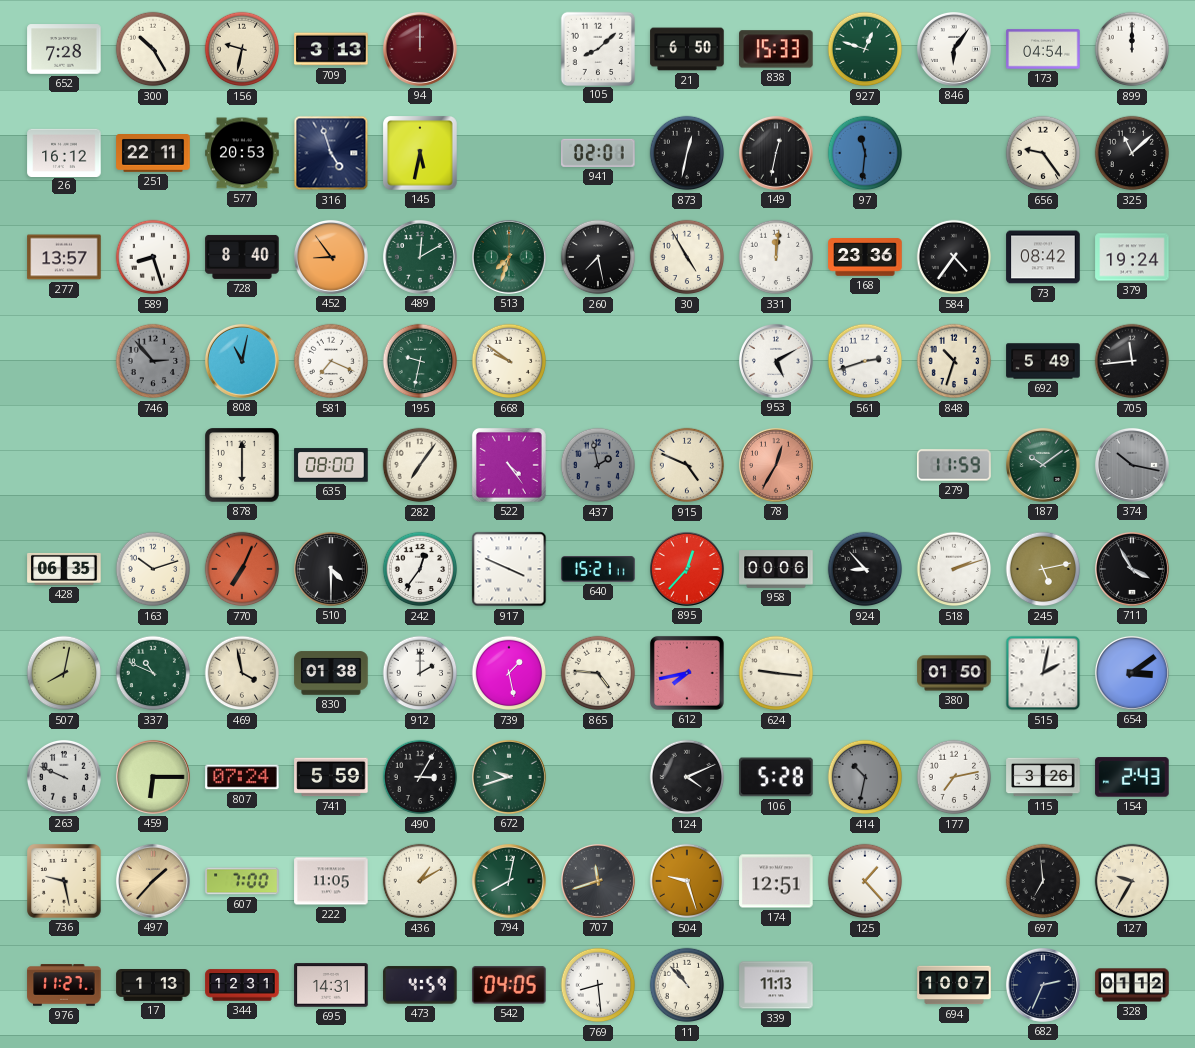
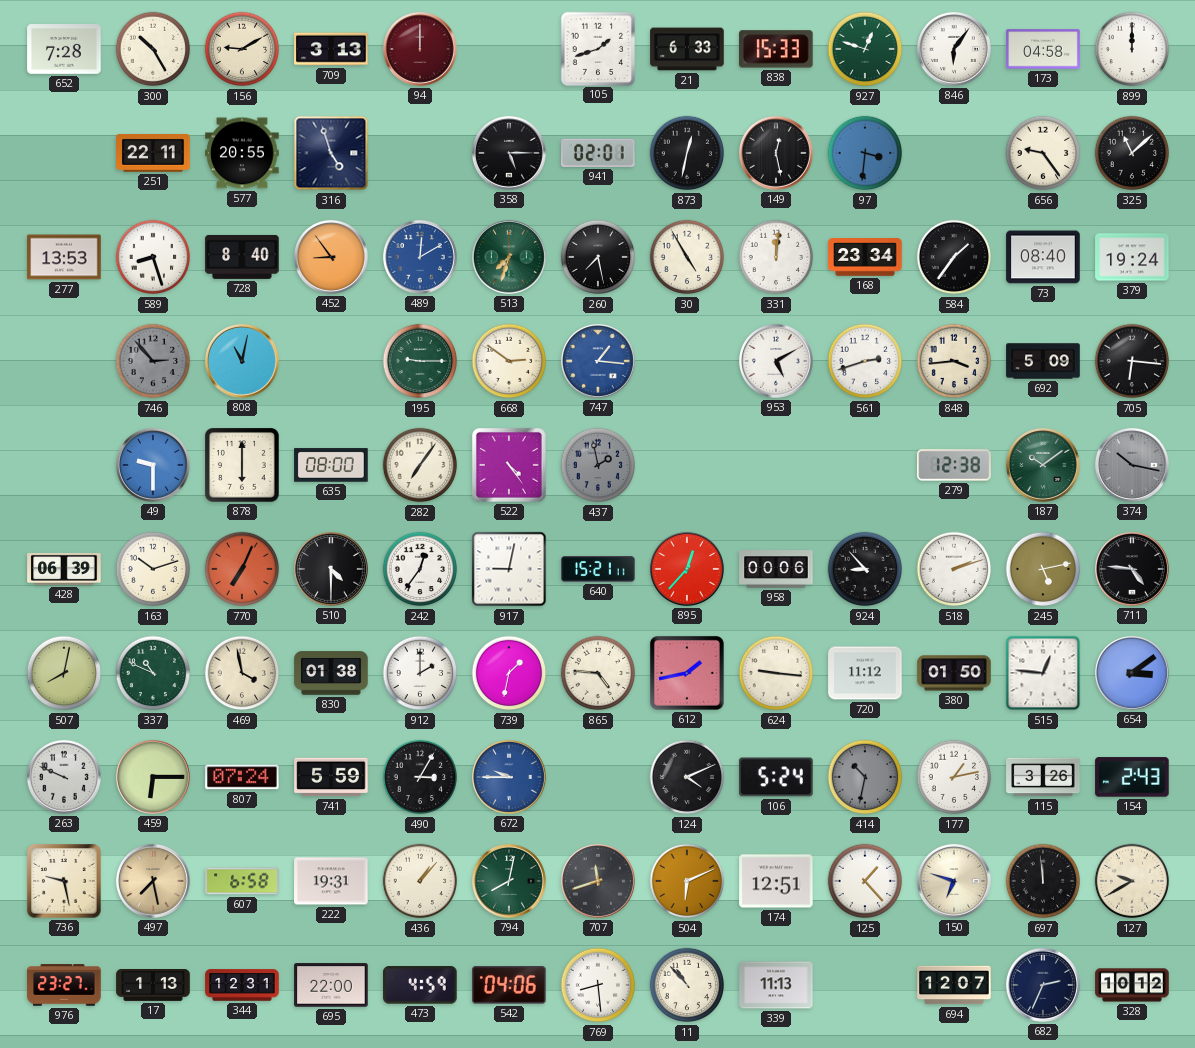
156: 9:32 -> 9:10
105: 8:08 -> 1:42
21: 6:50 -> 6:33
173: 04:54 -> 04:58
26: 16:12 -> none
577: 20:53 -> 20:55
145: 5:32 -> none
358: none -> 5:15
149: 12:32 -> 12:28
97: 11:31 -> 3:31
277: 13:57 -> 13:53
489 dial: green -> blue
168: 23:36 -> 23:34
584: 4:36 -> 1:36
73: 08:42 -> 08:40
581: 7:19 -> none
195: 9:32 -> 9:15
668: 9:51 -> 2:51
747: none -> 1:16
848: 10:33 -> 3:44
692: 5:49 -> 5:09
705: 11:44 -> 6:16
49: none -> 9:30
915: 4:49 -> none
78: 12:35 -> none
279: 11:59 -> 12:38
428: 06:35 -> 06:39
917: 3:49 -> 9:02
711: 3:55 -> 4:46
739: 1:28 -> 1:32
612: 7:43 -> 1:43
720: none -> 11:12
515: 2:02 -> 12:46
672: 9:42 -> 9:45
672 dial: green -> blue
106: 5:28 -> 5:24
177: 7:13 -> 1:13
497: 1:37 -> 7:28
607: 7:00 -> 6:58
222: 11:05 -> 19:31
436: 1:10 -> 1:07
504: 9:27 -> 6:11
150: none -> 6:48
697: 6:59 -> 11:59
127: 9:35 -> 9:40
976: 11:27 -> 23:27
695: 14:31 -> 22:00
542: 04:05 -> 04:06
694: 10:07 -> 12:07
328: 01:12 -> 10:12
